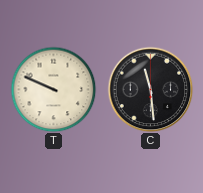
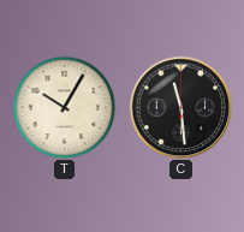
T: 9:49 -> 10:05
